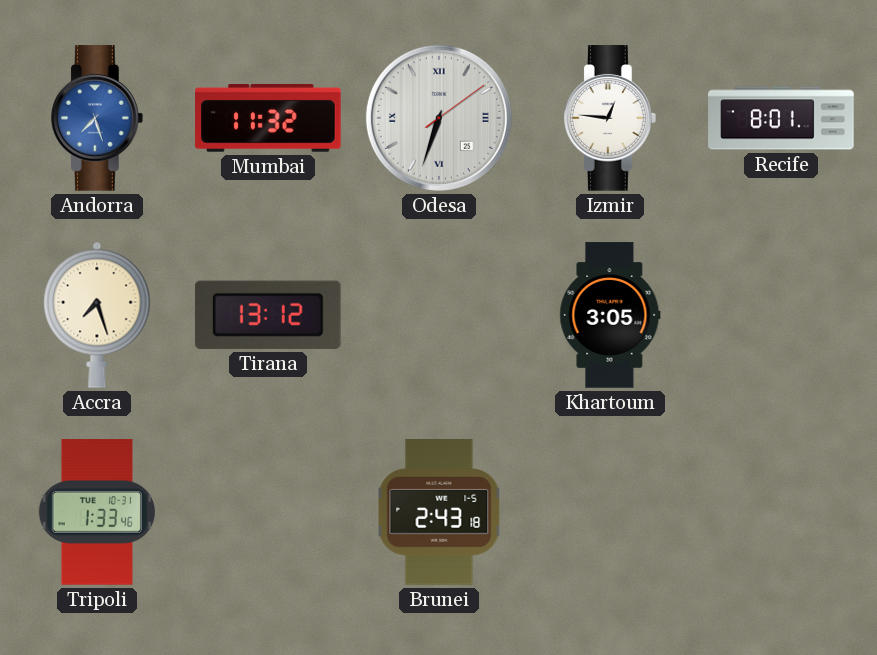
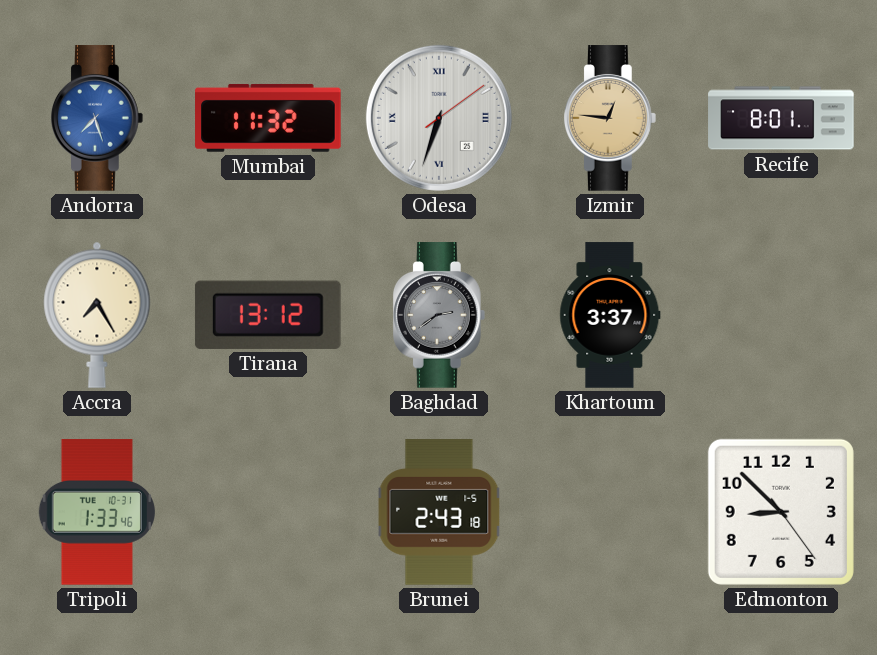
Izmir dial: white -> champagne
Accra: 7:27 -> 7:25
Baghdad: none -> 2:39
Khartoum: 3:05 -> 3:37
Edmonton: none -> 8:52
